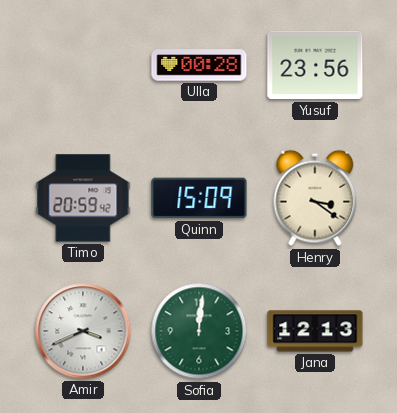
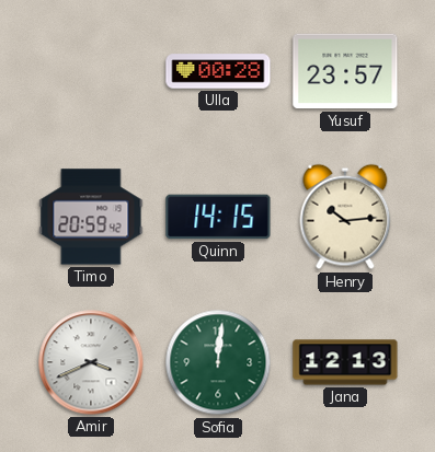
Yusuf: 23:56 -> 23:57
Quinn: 15:09 -> 14:15
Henry: 3:21 -> 10:14
